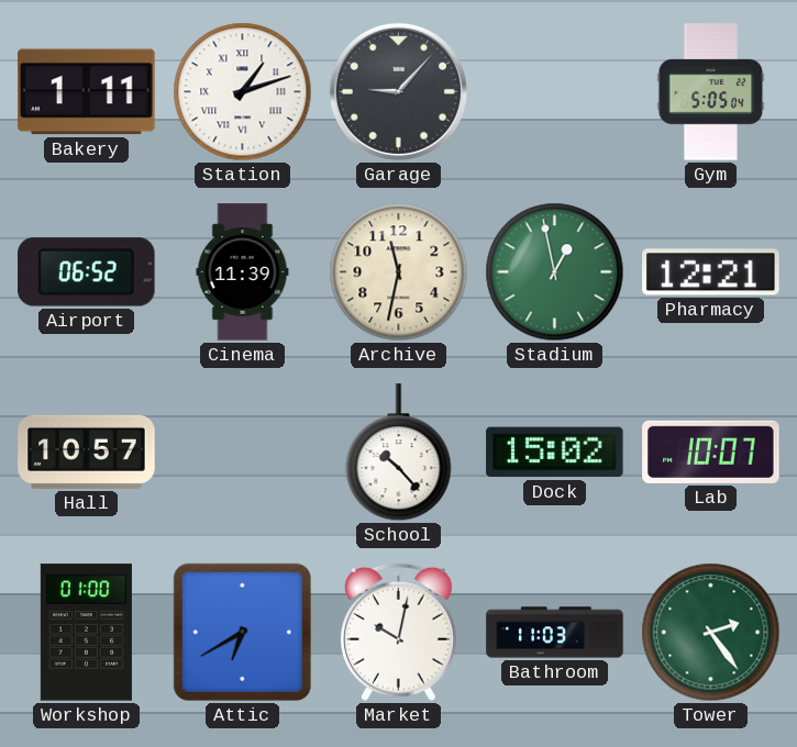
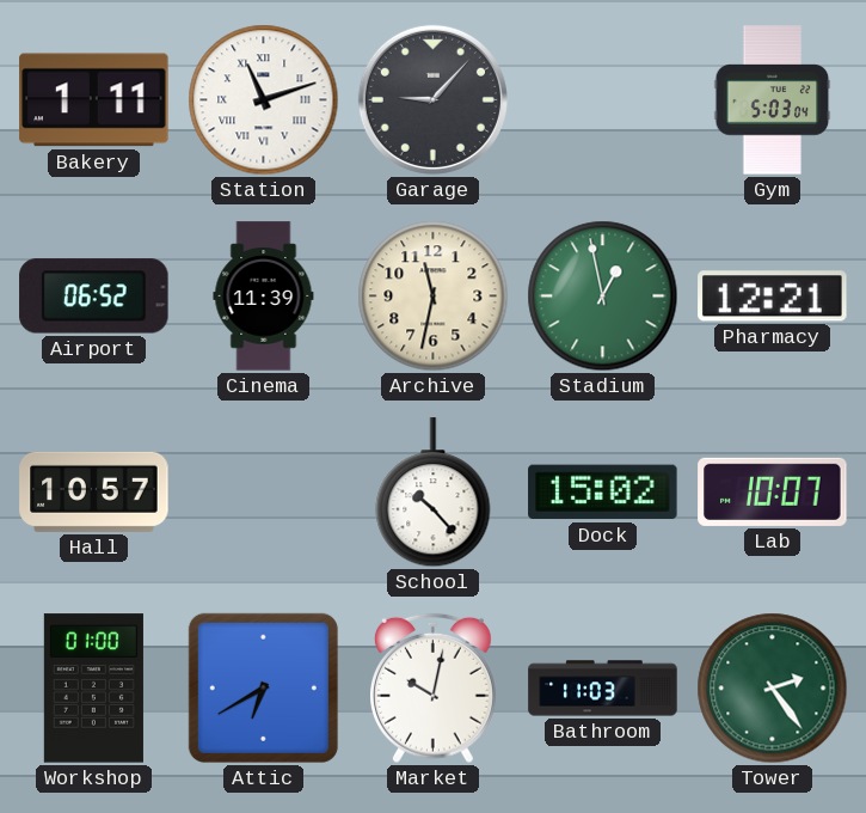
Station: 1:12 -> 11:12
Gym: 5:05 -> 5:03
